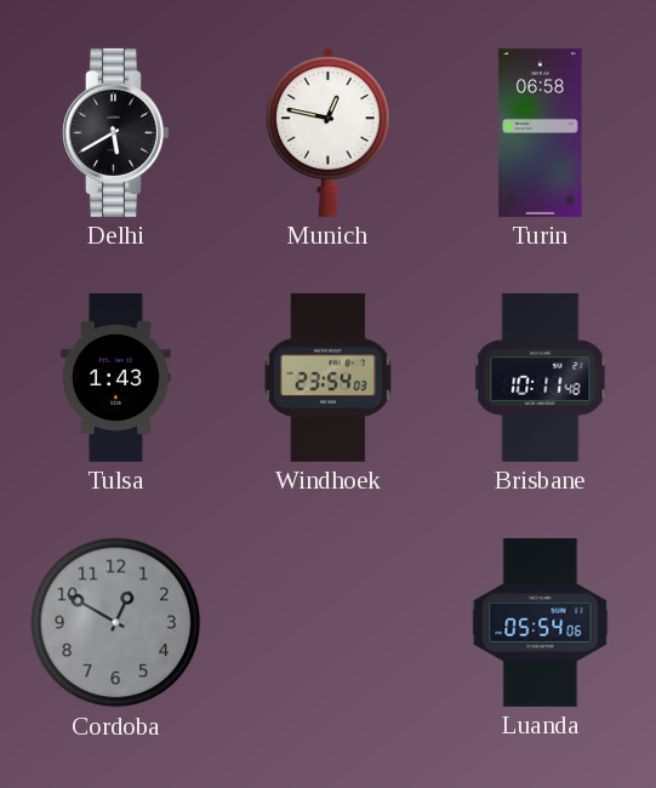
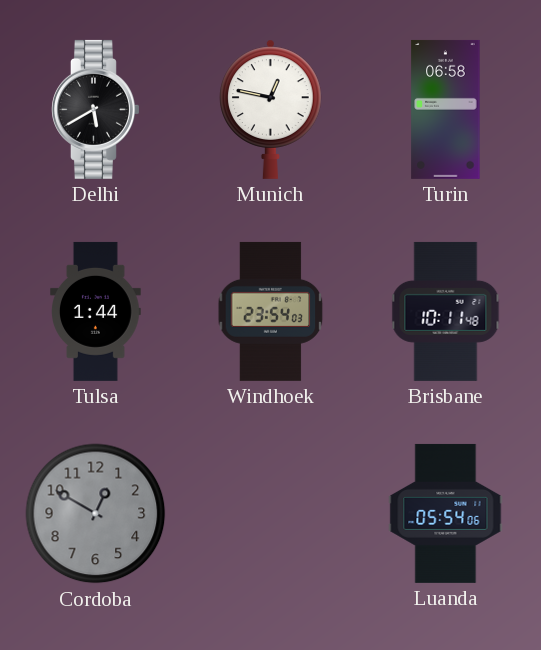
Tulsa: 1:43 -> 1:44
